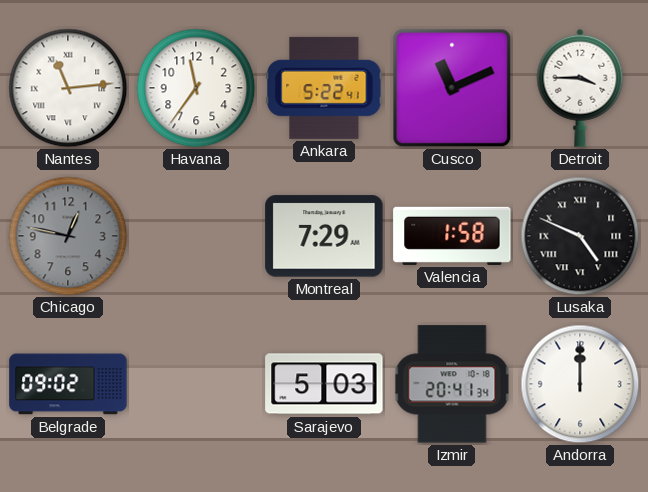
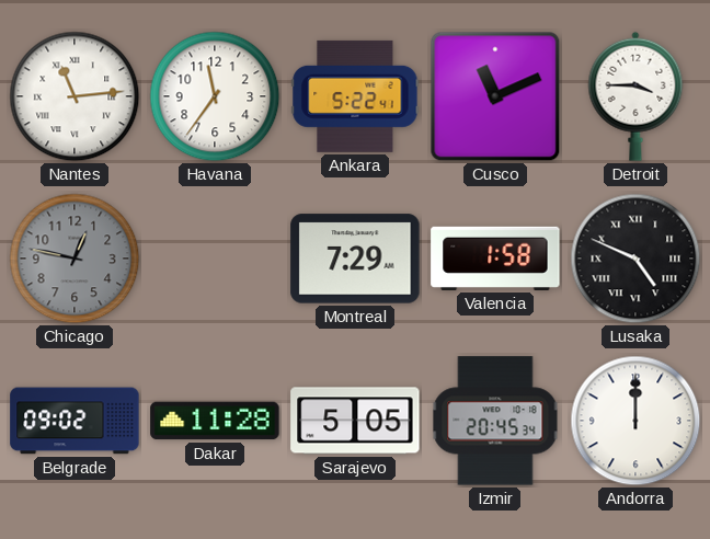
Dakar: none -> 11:28
Sarajevo: 5:03 -> 5:05
Izmir: 20:41 -> 20:45
